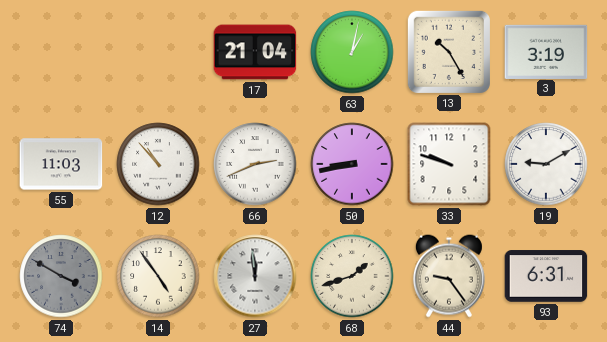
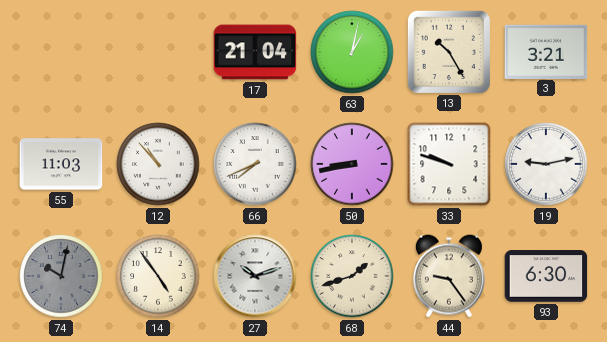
3: 3:19 -> 3:21
66: 2:41 -> 7:41
19: 9:10 -> 9:13
74: 3:50 -> 10:02
27: 11:59 -> 10:12
93: 6:31 -> 6:30
